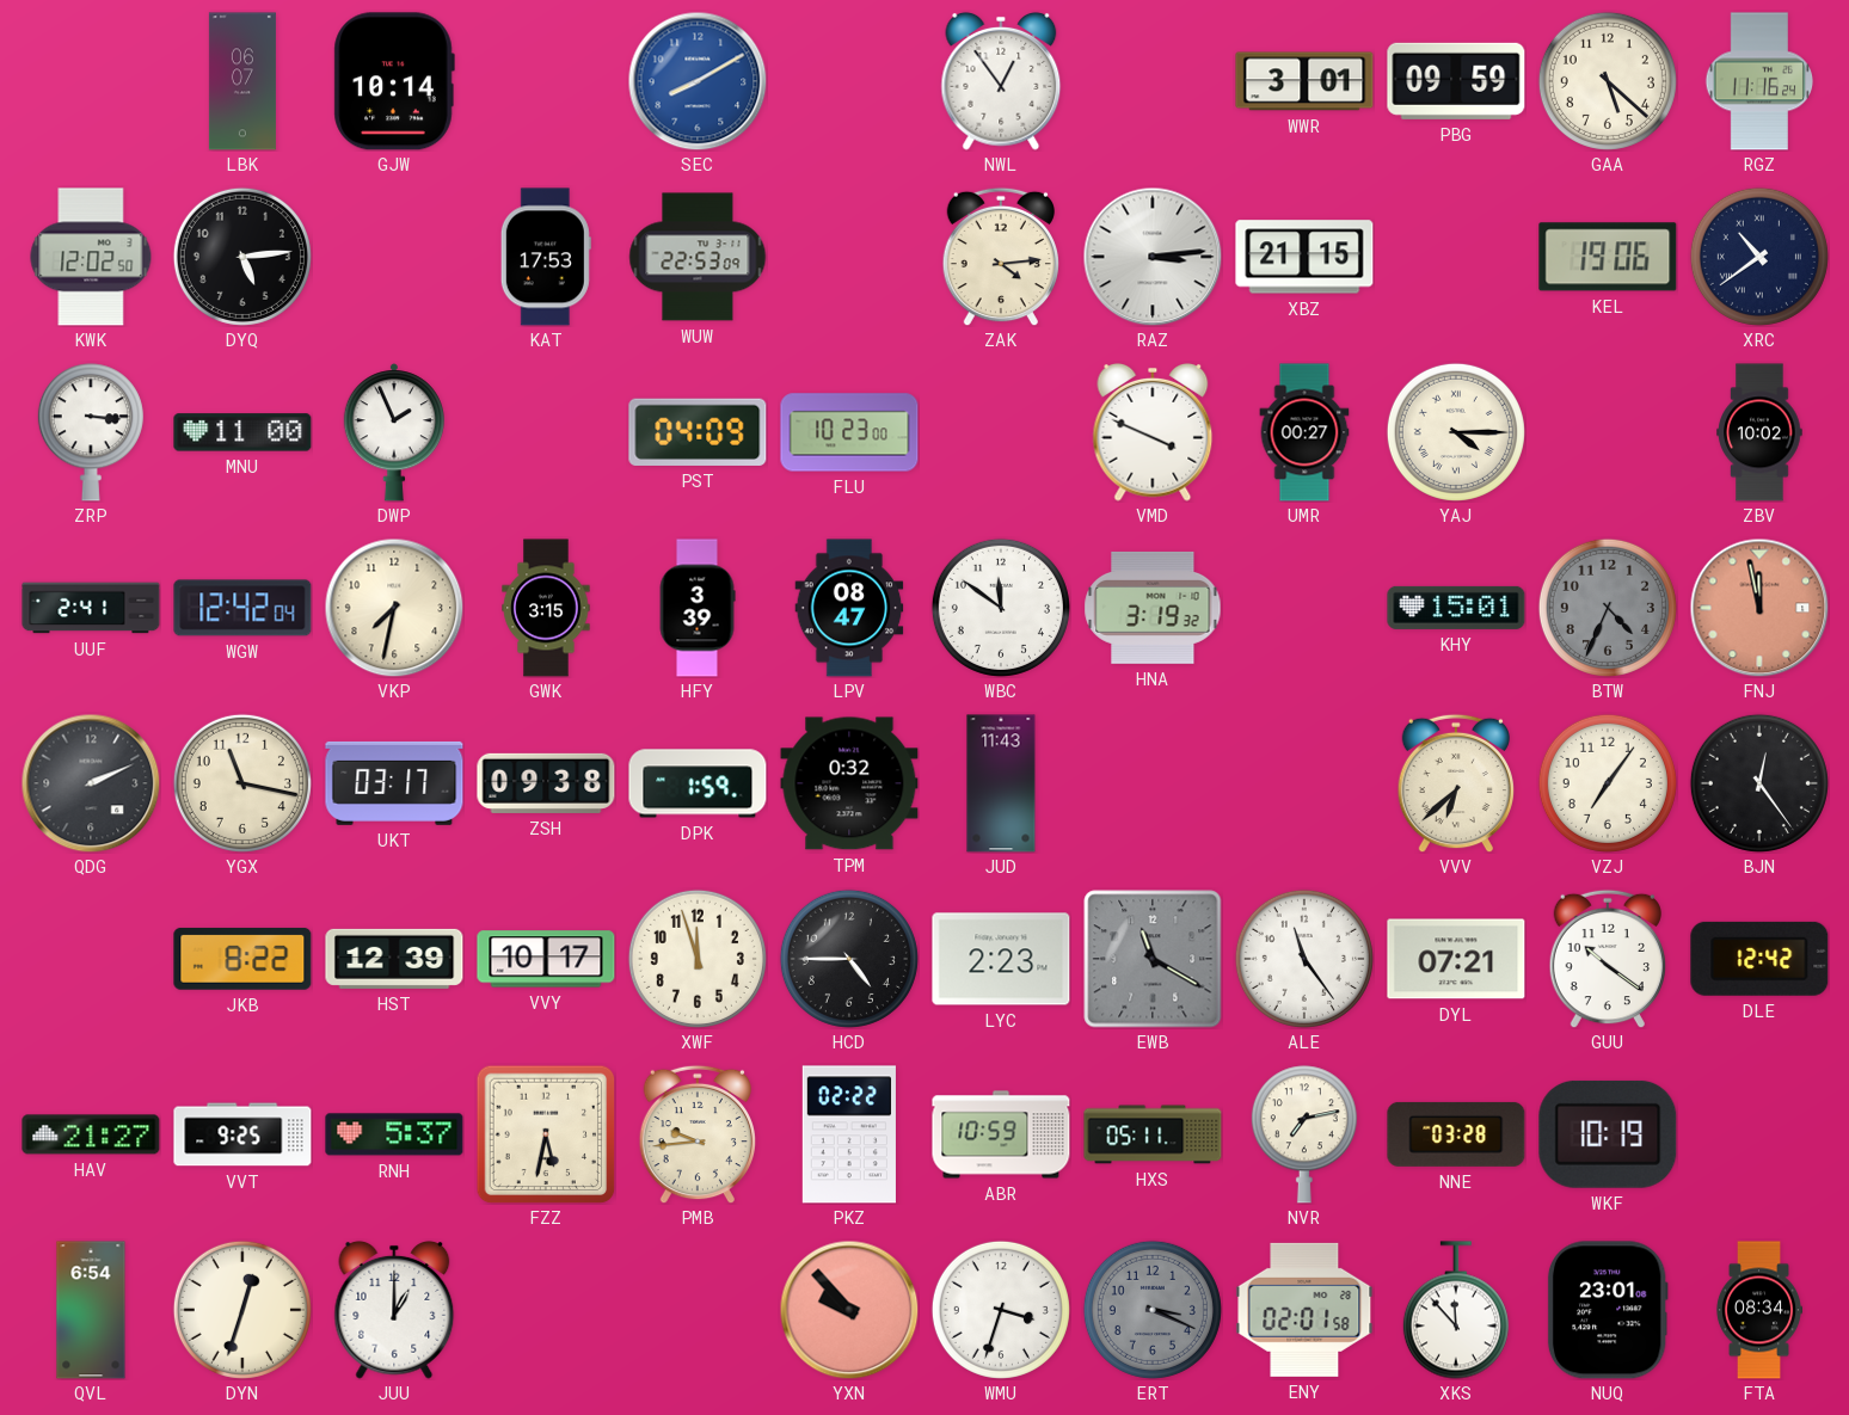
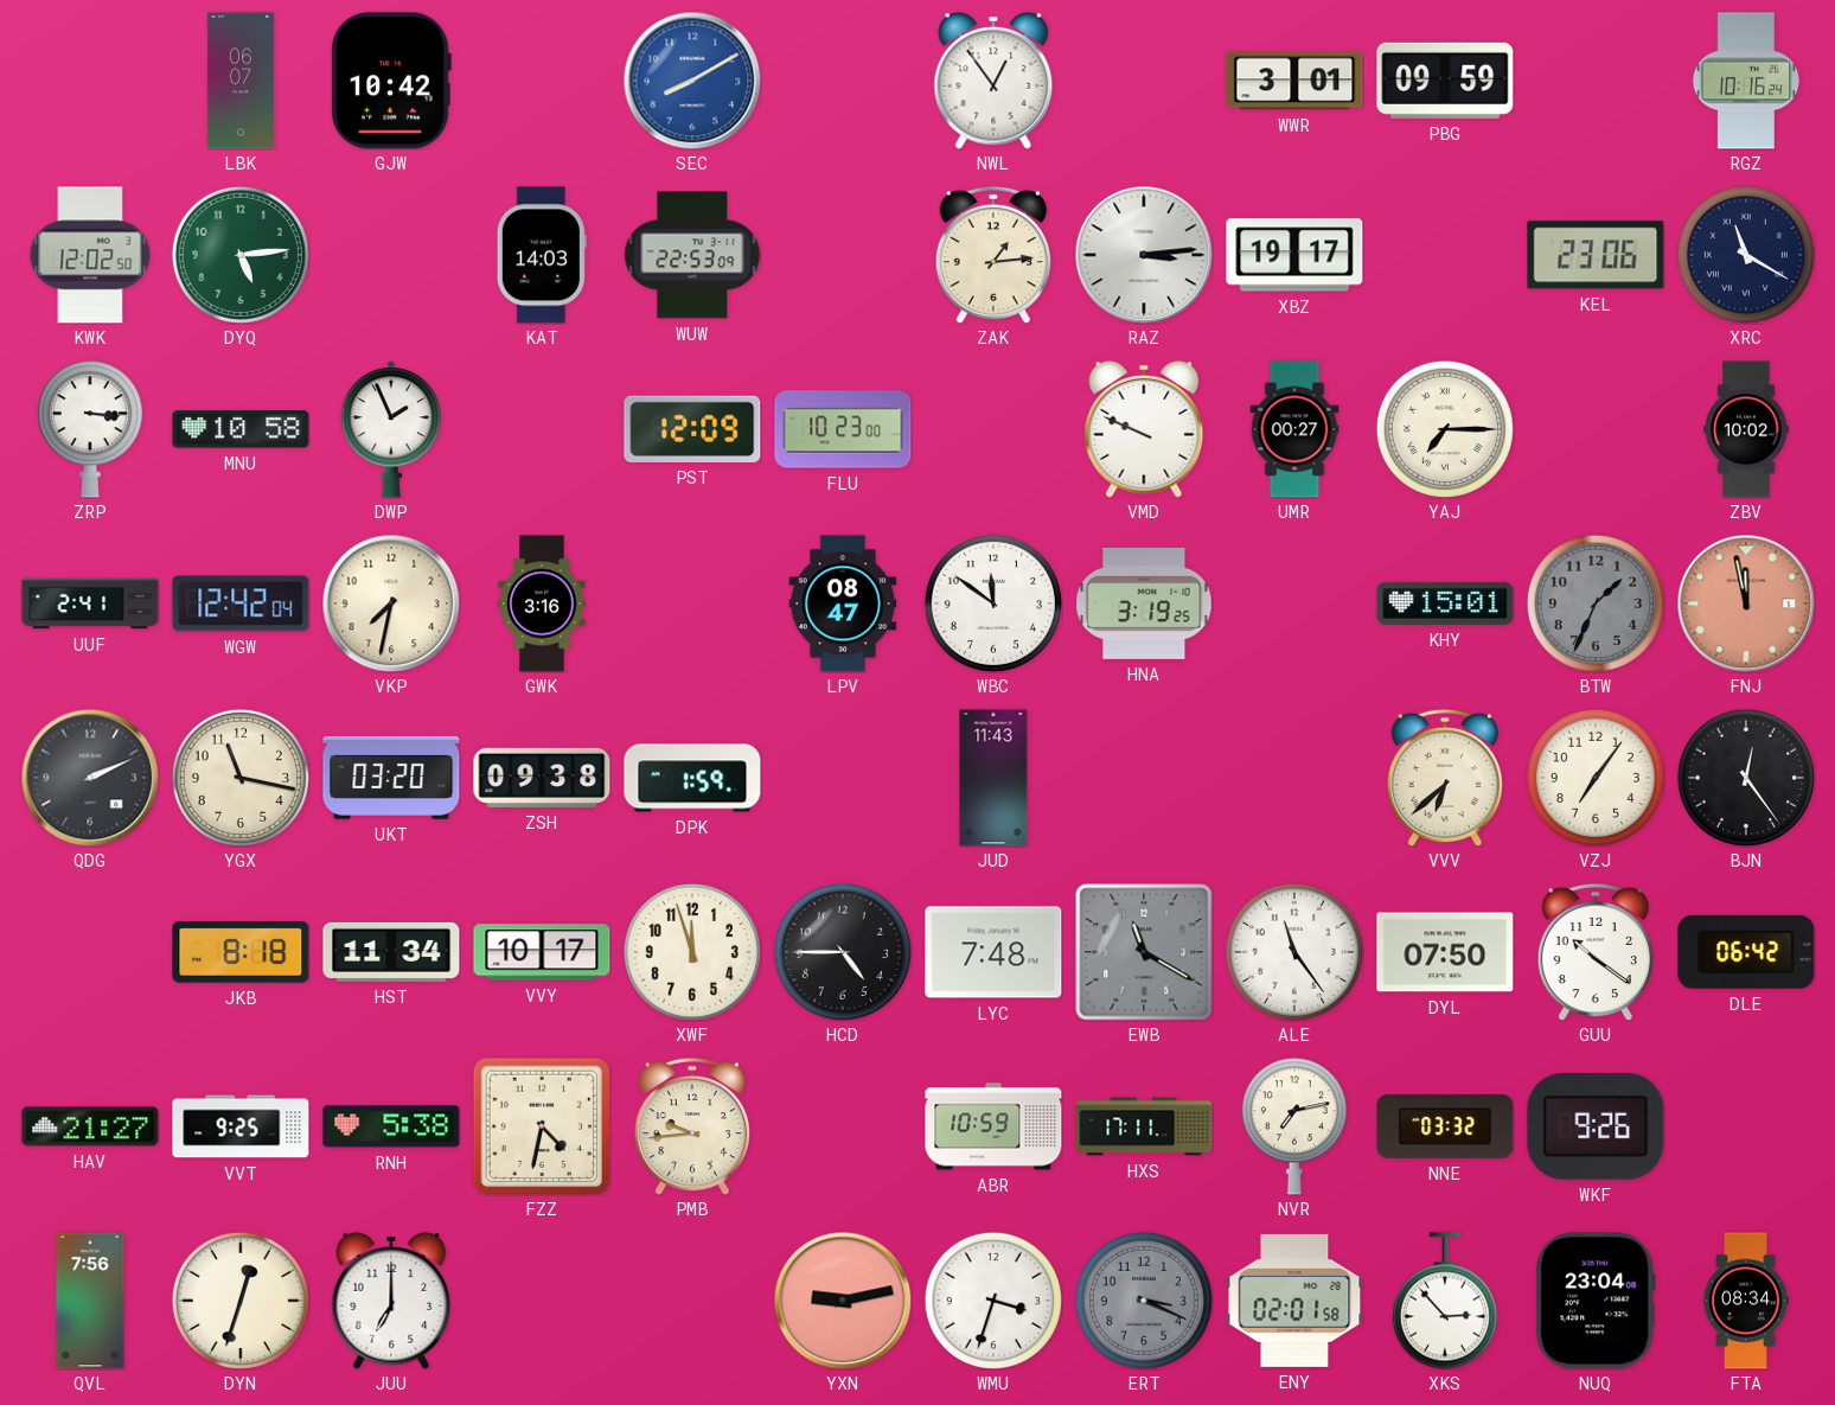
GJW: 10:14 -> 10:42
GAA: 5:22 -> none
RGZ: 11:16 -> 10:16
DYQ dial: black -> green
KAT: 17:53 -> 14:03
ZAK: 4:14 -> 1:14
XBZ: 21:15 -> 19:17
KEL: 19:06 -> 23:06
XRC: 10:39 -> 11:20
MNU: 11:00 -> 10:58
PST: 04:09 -> 12:09
VMD: 3:49 -> 9:49
YAJ: 4:15 -> 7:15
GWK: 3:15 -> 3:16
HFY: 3:39 -> none
HNA: 3:19:32 -> 3:19:25
BTW: 4:34 -> 1:34
UKT: 03:17 -> 03:20
TPM: 0:32 -> none
JKB: 8:22 -> 8:18
HST: 12:39 -> 11:34
LYC: 2:23 -> 7:48
DYL: 07:21 -> 07:50
DLE: 12:42 -> 06:42
RNH: 5:37 -> 5:38
FZZ: 5:32 -> 4:32
PKZ: 02:22 -> none
HXS: 05:11 -> 17:11
NNE: 03:28 -> 03:32
WKF: 10:19 -> 9:26
QVL: 6:54 -> 7:56
JUU: 1:00 -> 7:00
YXN: 9:53 -> 9:13
XKS: 11:53 -> 2:53
NUQ: 23:01 -> 23:04
